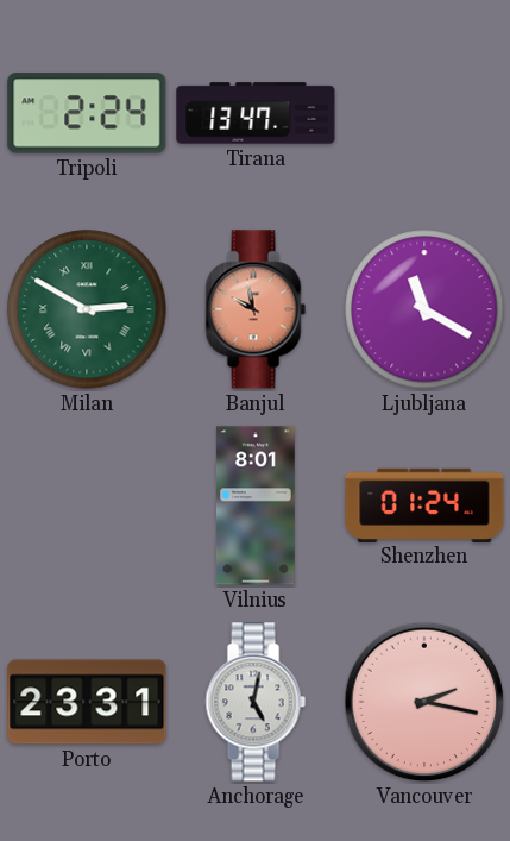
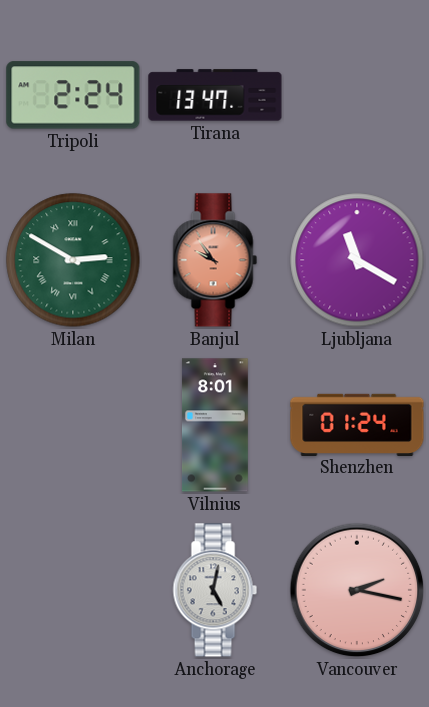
Banjul: 9:58 -> 9:54
Porto: 23:31 -> none
